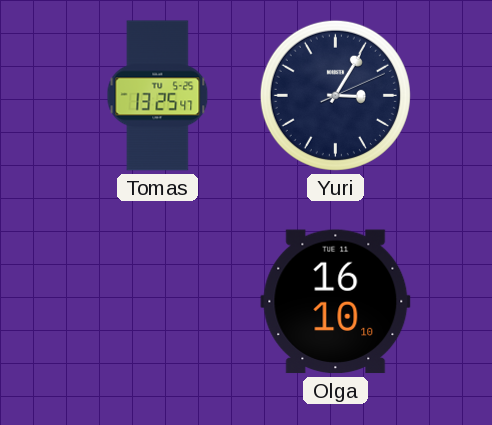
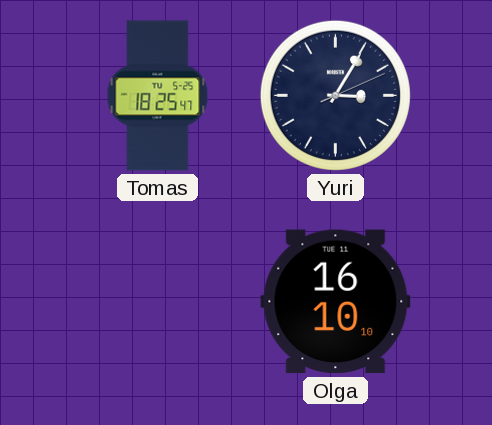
Tomas: 13:25 -> 18:25
